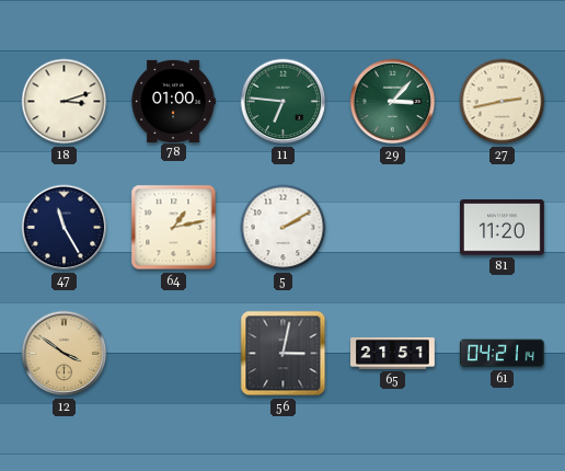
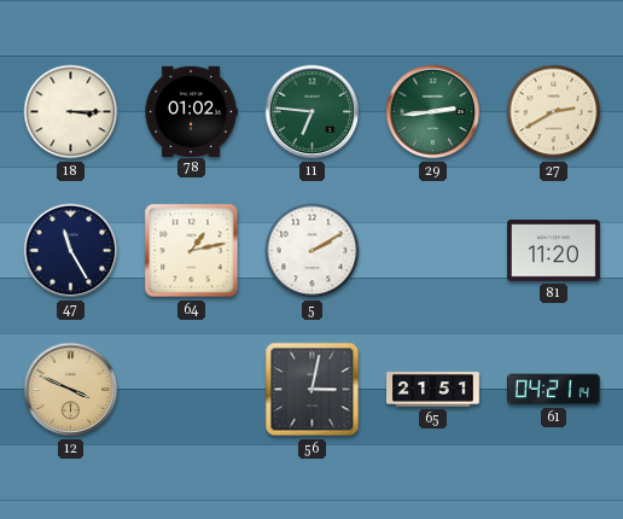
18: 3:12 -> 3:15
78: 01:00 -> 01:02
29: 3:07 -> 2:44
27: 2:43 -> 2:40
12: 3:51 -> 3:49
